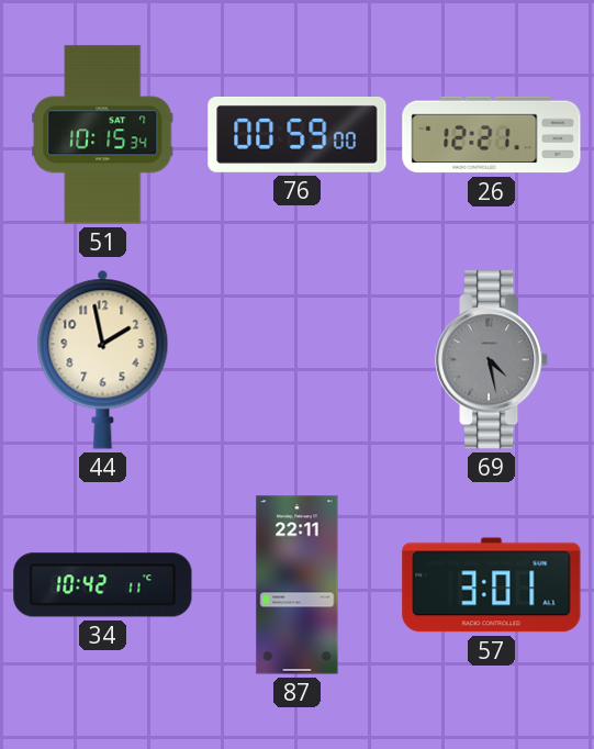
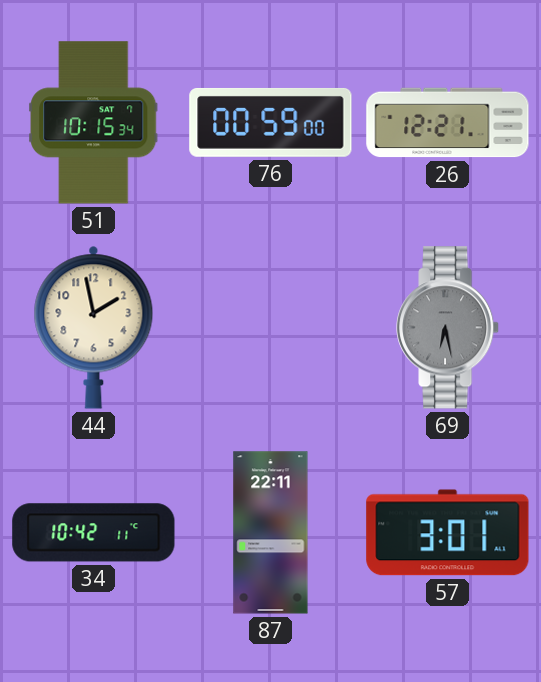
69: 4:28 -> 6:28
